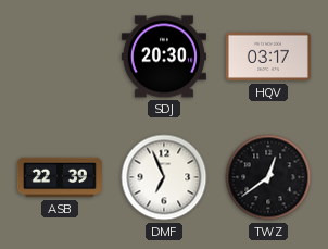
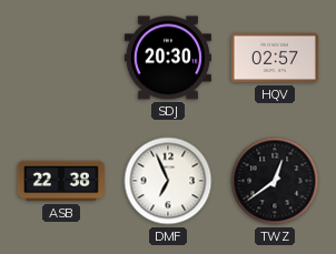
HQV: 03:17 -> 02:57
ASB: 22:39 -> 22:38
